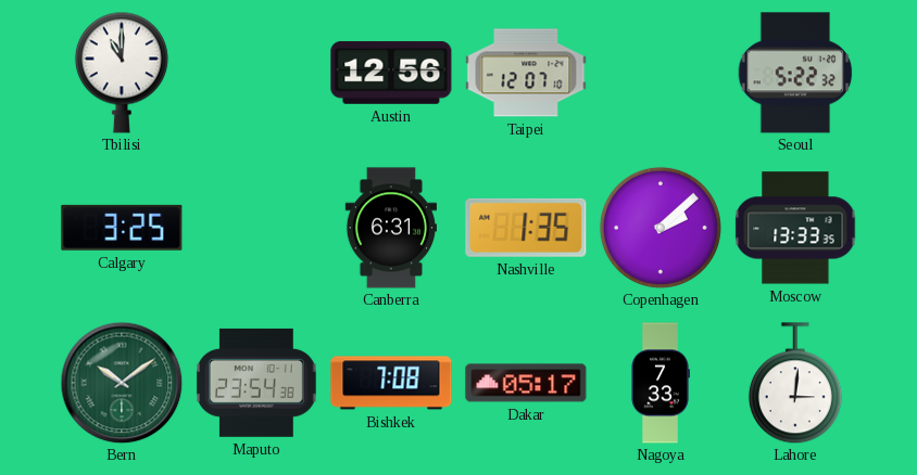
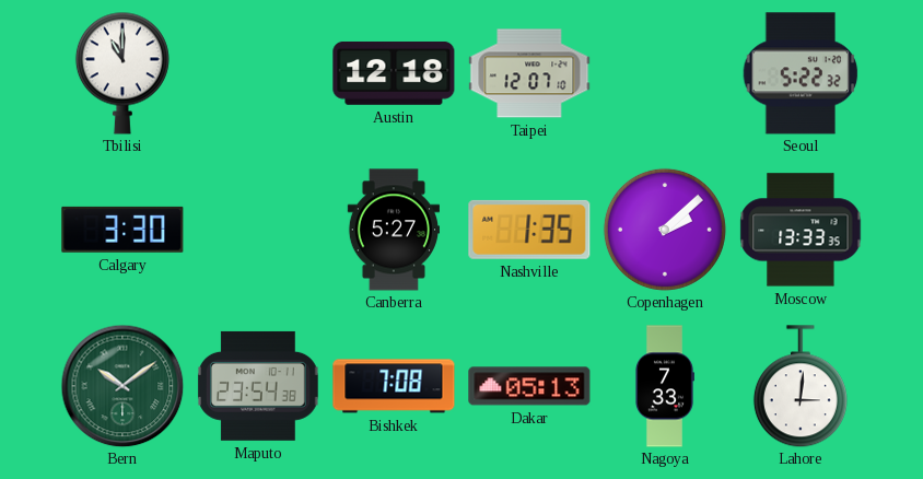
Austin: 12:56 -> 12:18
Calgary: 3:25 -> 3:30
Canberra: 6:31 -> 5:27
Dakar: 05:17 -> 05:13
